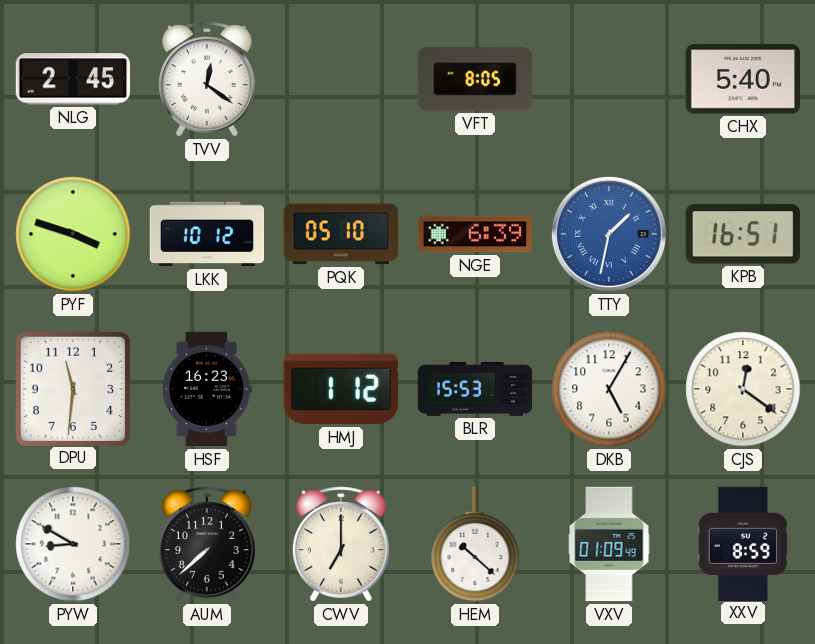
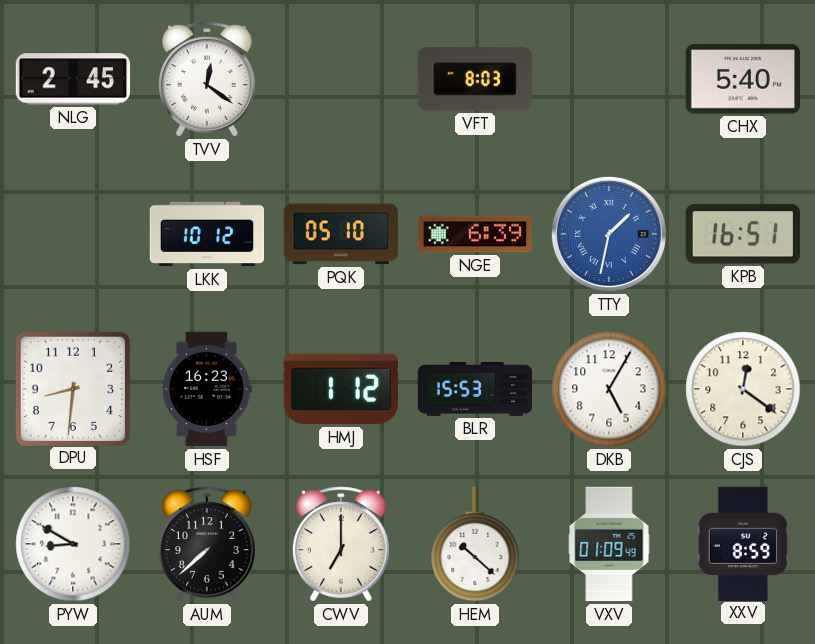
VFT: 8:05 -> 8:03
PYF: 3:48 -> none
DPU: 11:31 -> 8:31
